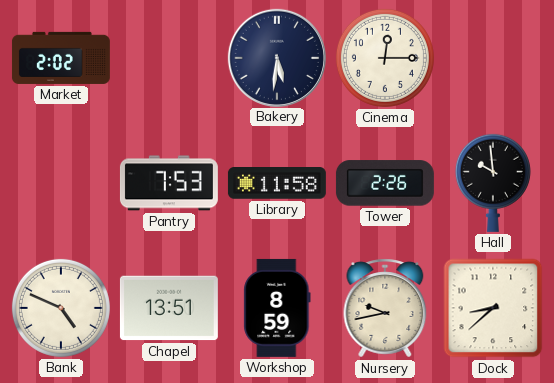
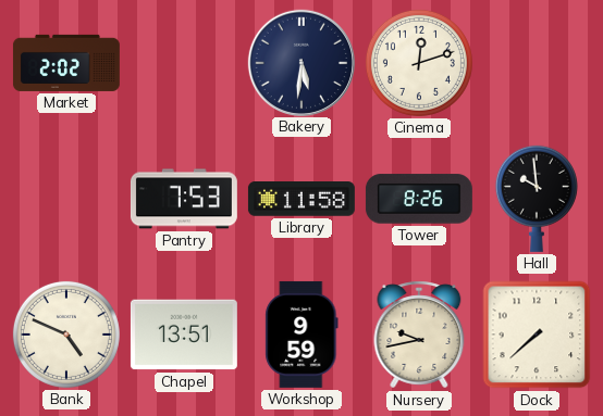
Cinema: 12:15 -> 12:12
Tower: 2:26 -> 8:26
Workshop: 8:59 -> 9:59
Dock: 8:38 -> 7:38
